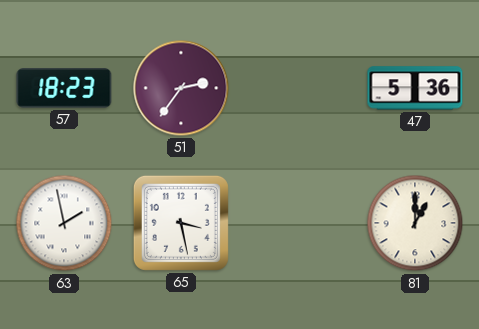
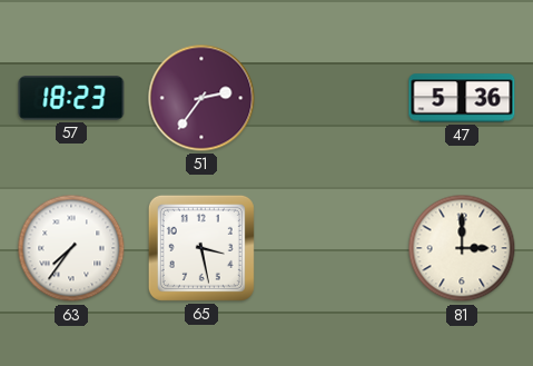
63: 1:58 -> 7:36
81: 1:00 -> 3:00
